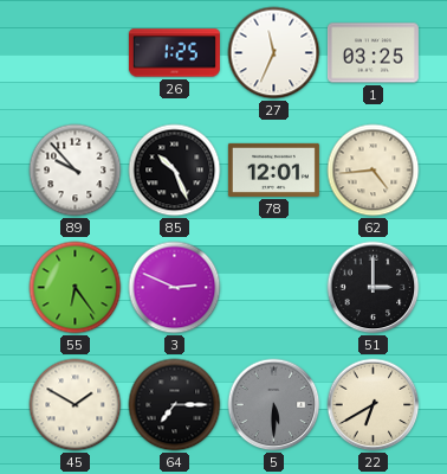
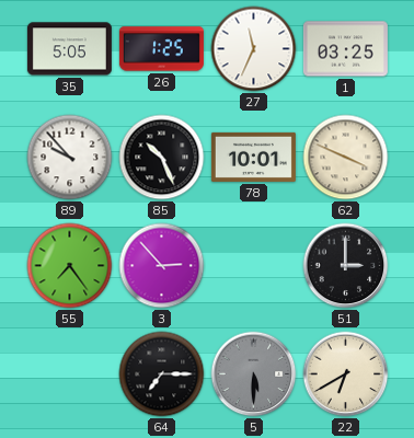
35: none -> 5:05
78: 12:01 -> 10:01
62: 4:44 -> 3:49
55: 6:24 -> 7:24
3: 2:49 -> 2:53
45: 1:50 -> none
